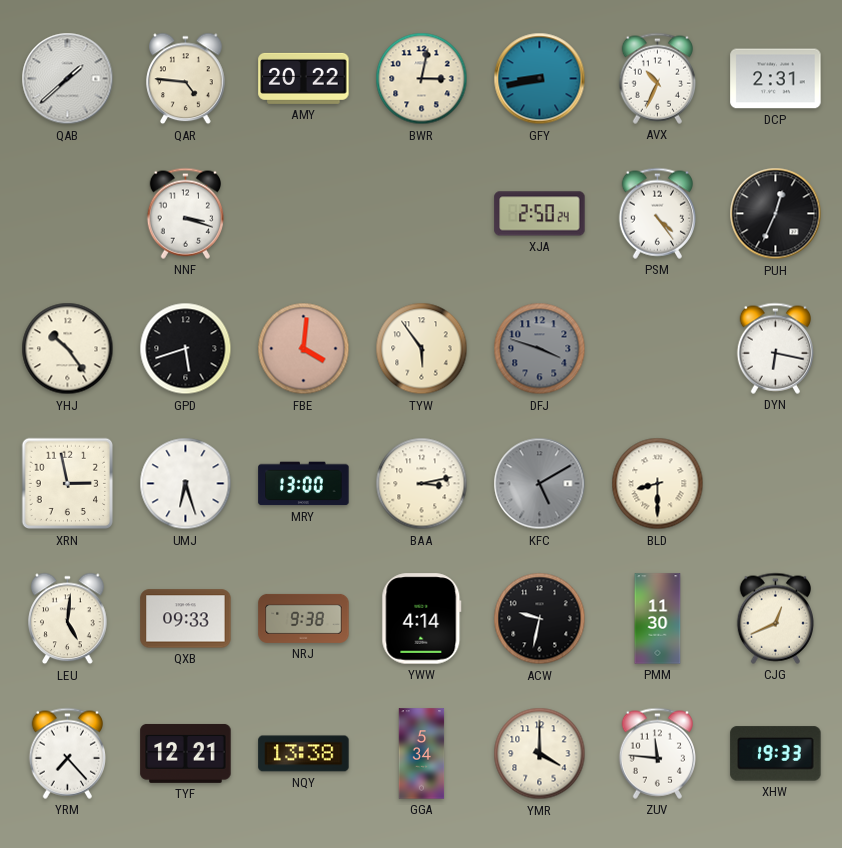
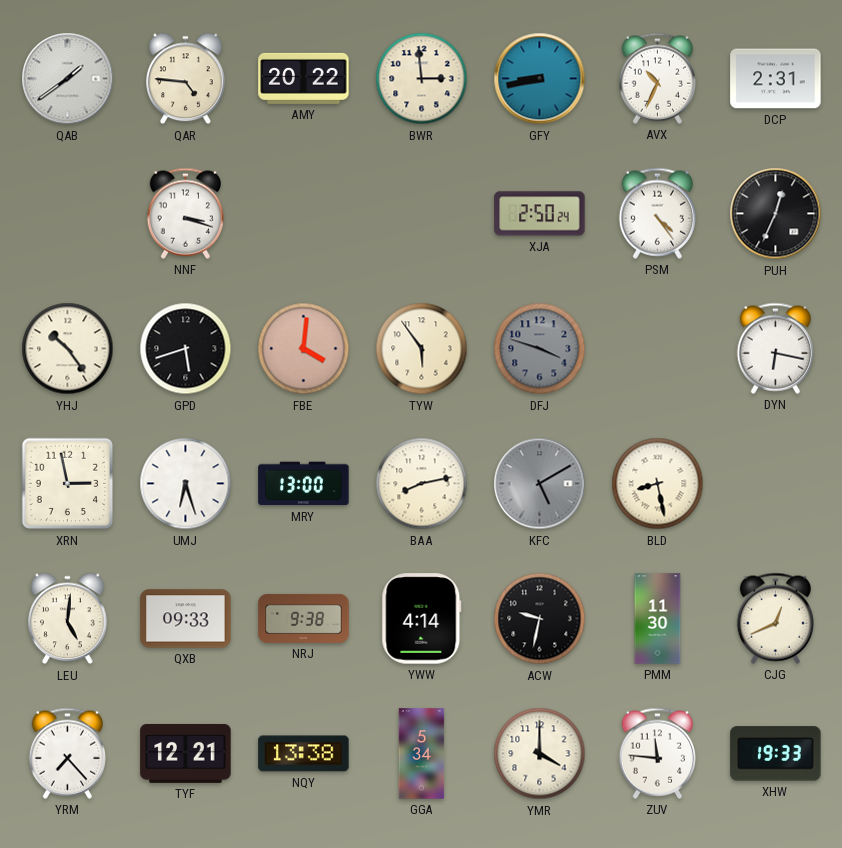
QAB: 1:38 -> 1:39
BWR: 3:02 -> 2:59
BAA: 3:13 -> 8:13
BLD: 8:30 -> 8:28
